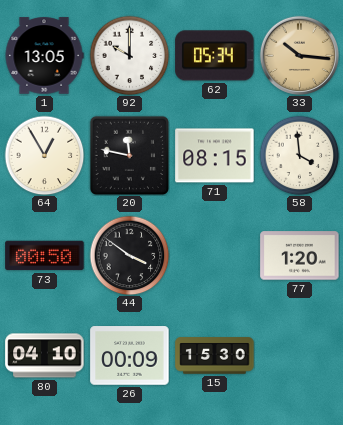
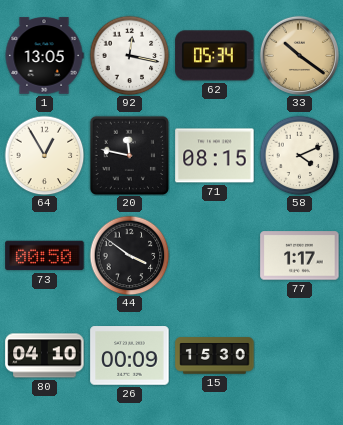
92: 10:00 -> 12:17
33: 10:16 -> 10:21
58: 3:59 -> 4:11
77: 1:20 -> 1:17
